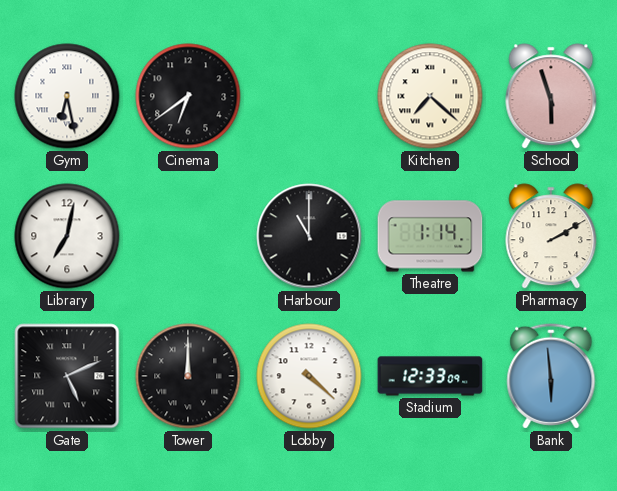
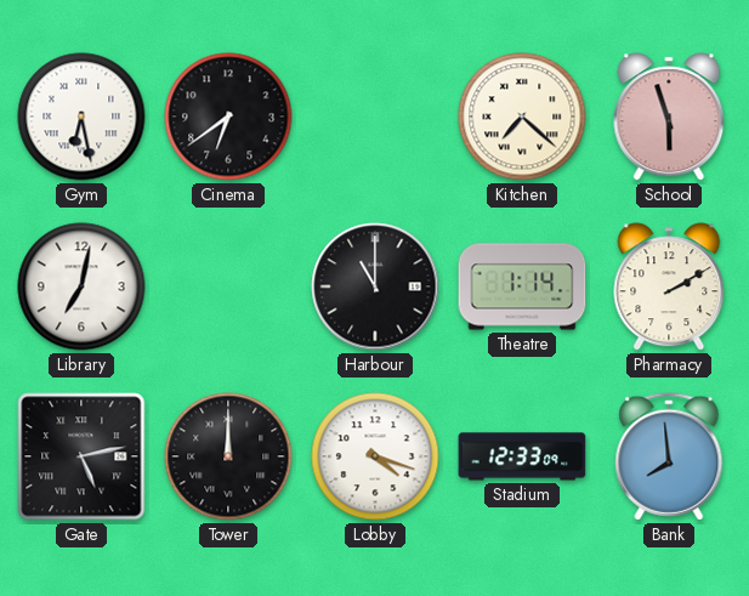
Gate: 5:11 -> 5:13
Lobby: 4:22 -> 4:18
Bank: 5:59 -> 7:59
